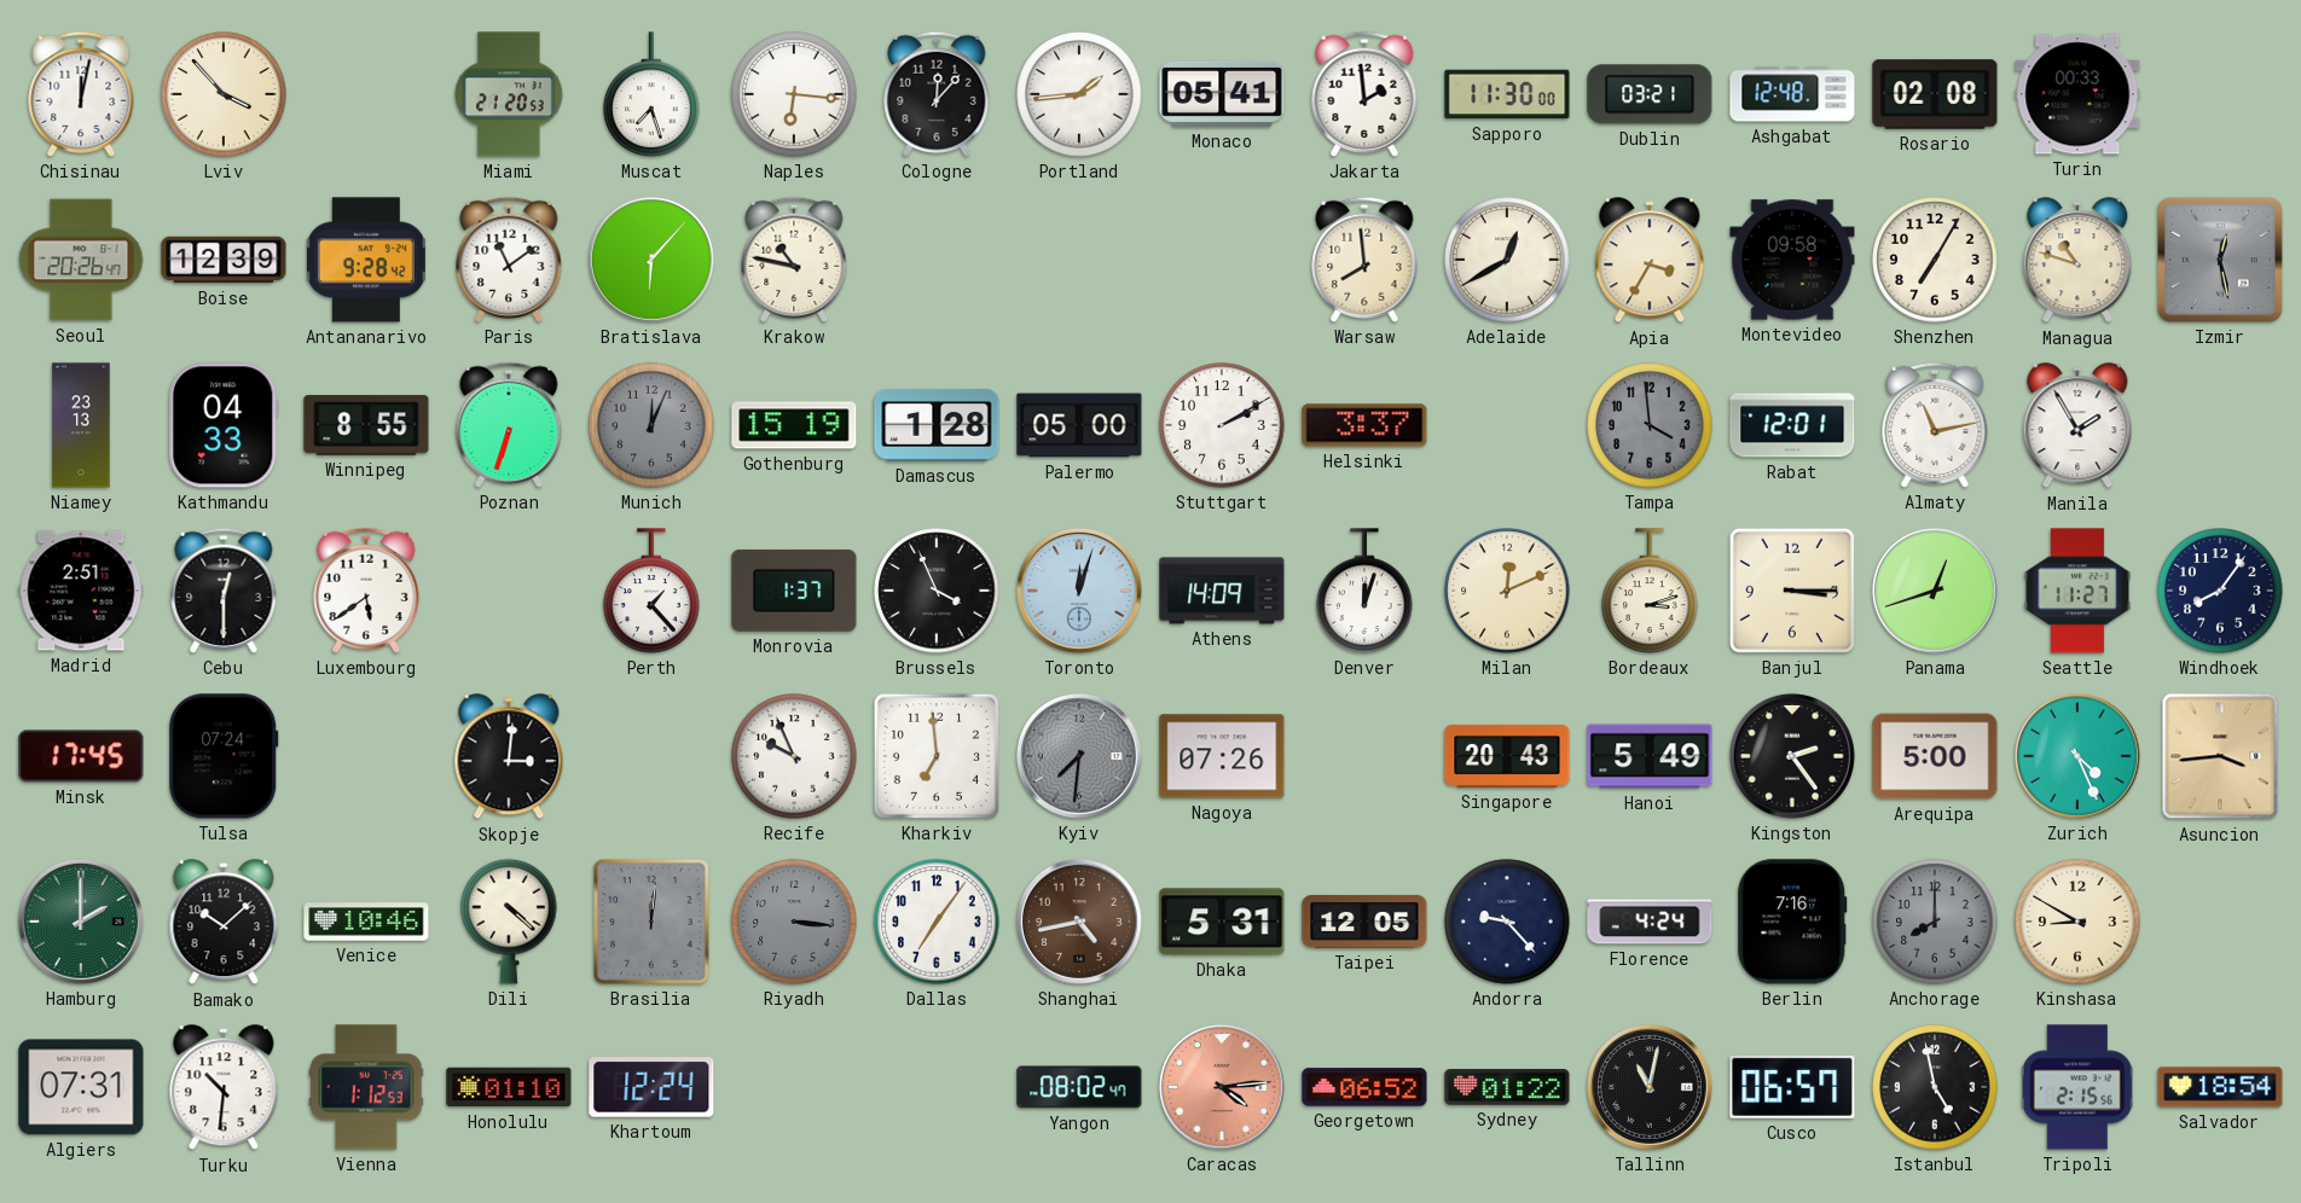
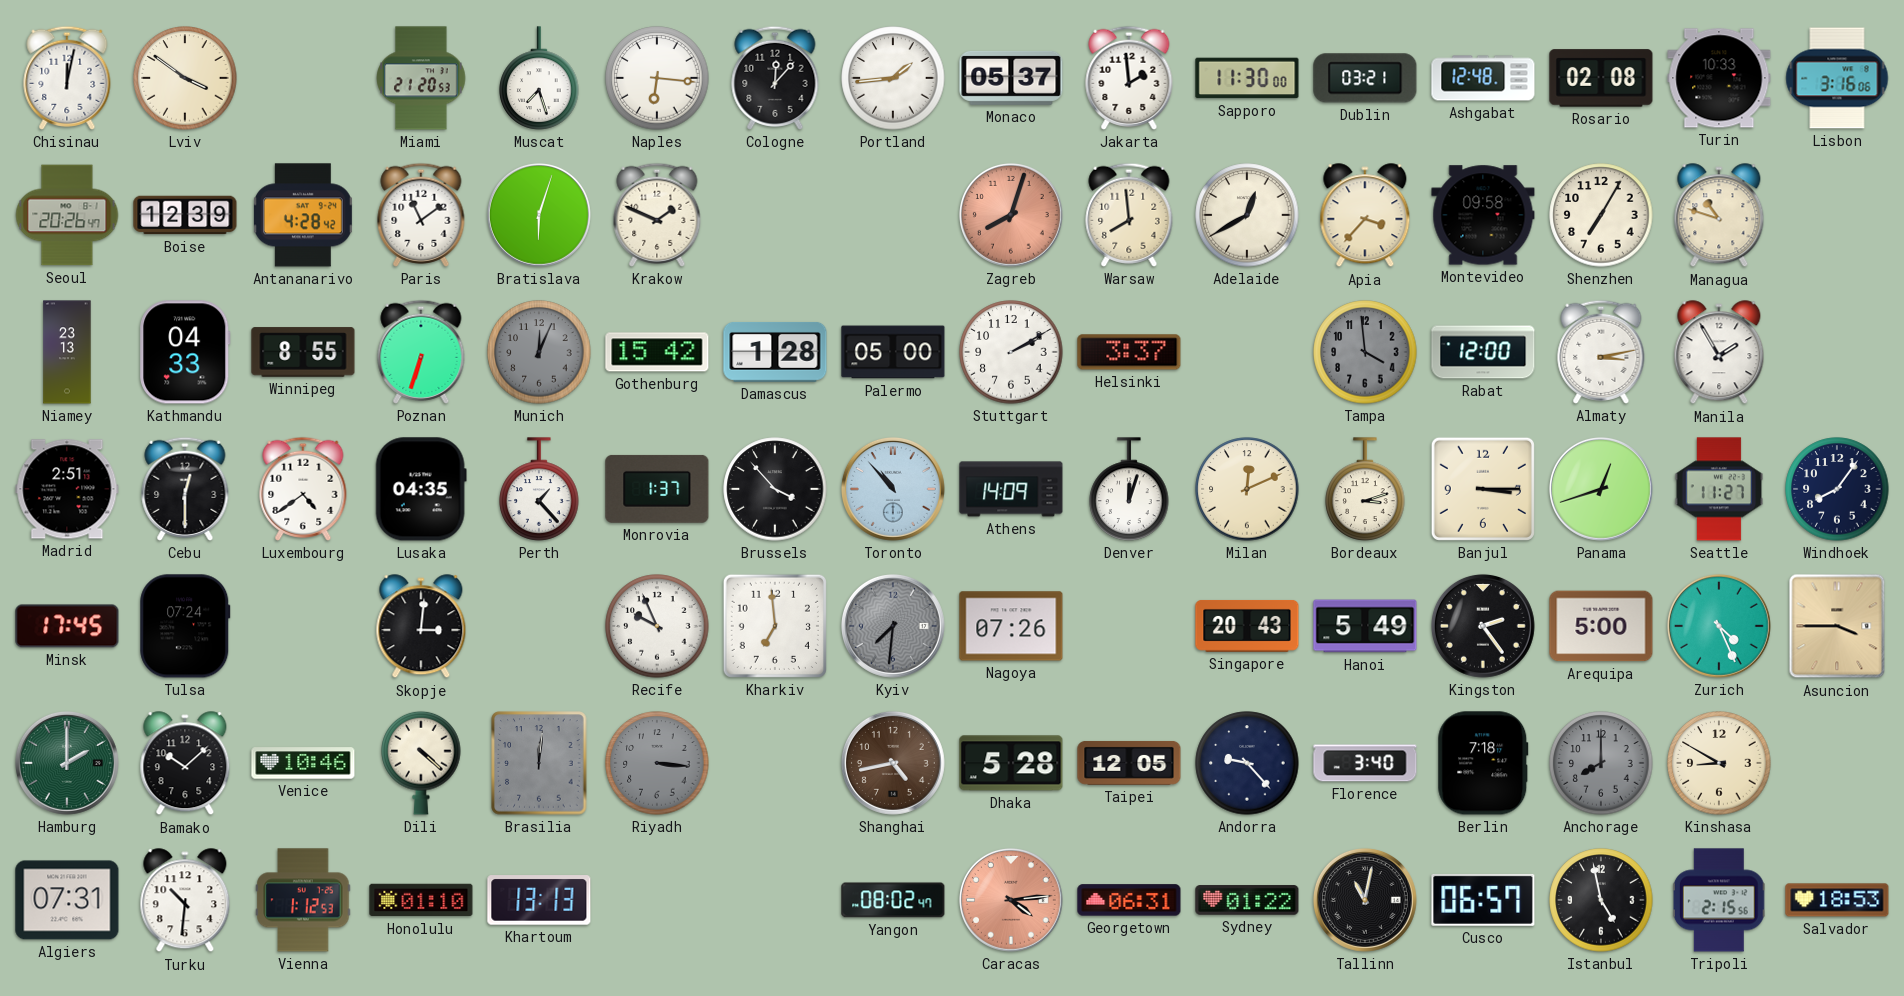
Lviv: 3:53 -> 3:51
Monaco: 05:41 -> 05:37
Turin: 00:33 -> 10:33
Lisbon: none -> 3:16
Antananarivo: 9:28 -> 4:28
Bratislava: 6:07 -> 6:03
Krakow: 10:47 -> 1:49
Zagreb: none -> 8:03
Apia: 3:35 -> 3:37
Izmir: 12:28 -> none
Gothenburg: 15:19 -> 15:42
Rabat: 12:01 -> 12:00
Almaty: 11:13 -> 3:13
Luxembourg: 5:39 -> 4:39
Lusaka: none -> 04:35
Brussels: 3:56 -> 3:53
Toronto: 12:03 -> 10:53
Asuncion: 3:44 -> 3:45
Dallas: 7:06 -> none
Dhaka: 5:31 -> 5:28
Florence: 4:24 -> 3:40
Berlin: 7:16 -> 7:18
Khartoum: 12:24 -> 13:13
Georgetown: 06:52 -> 06:31
Salvador: 18:54 -> 18:53
